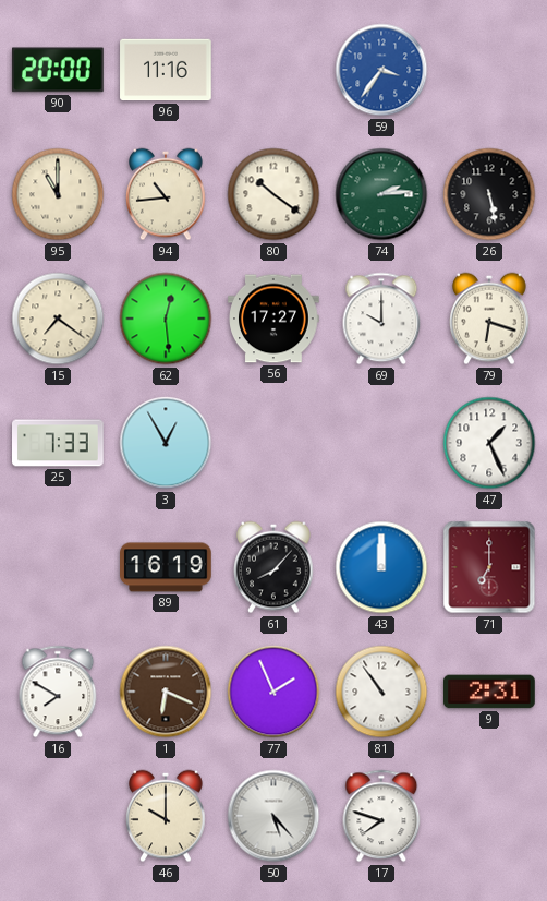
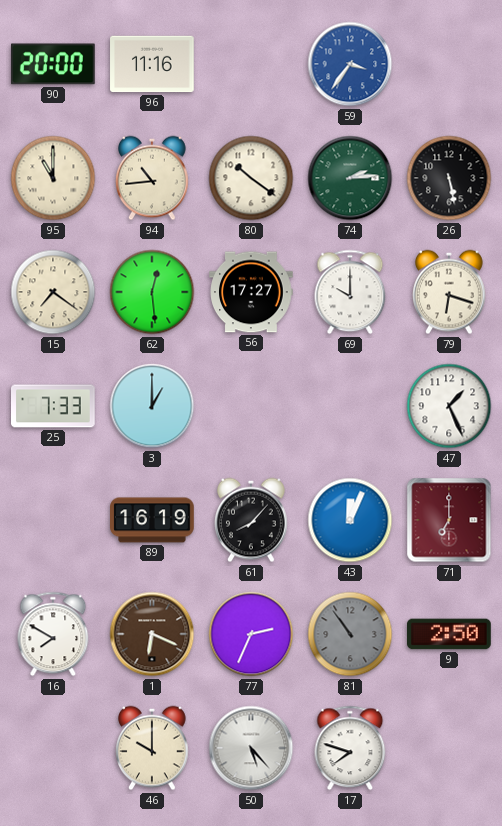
3: 12:55 -> 1:00
43: 12:00 -> 12:04
77: 1:56 -> 2:34
81 dial: white -> grey
9: 2:31 -> 2:50
